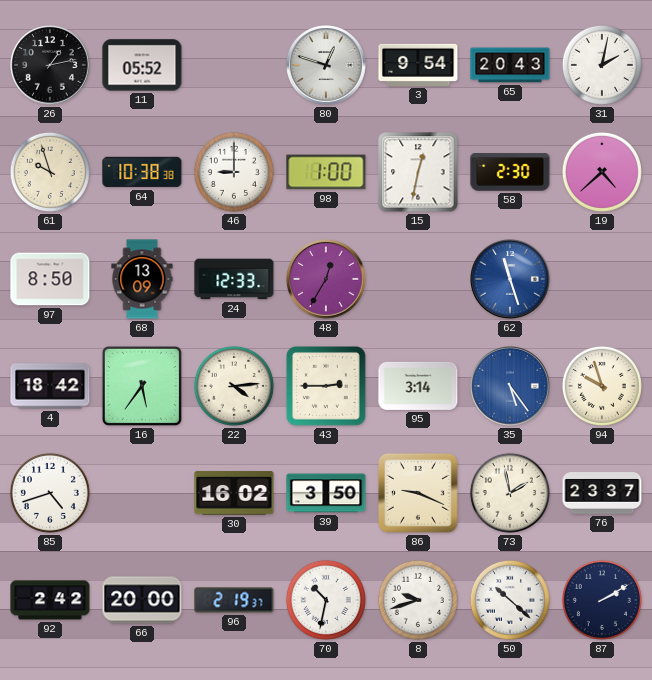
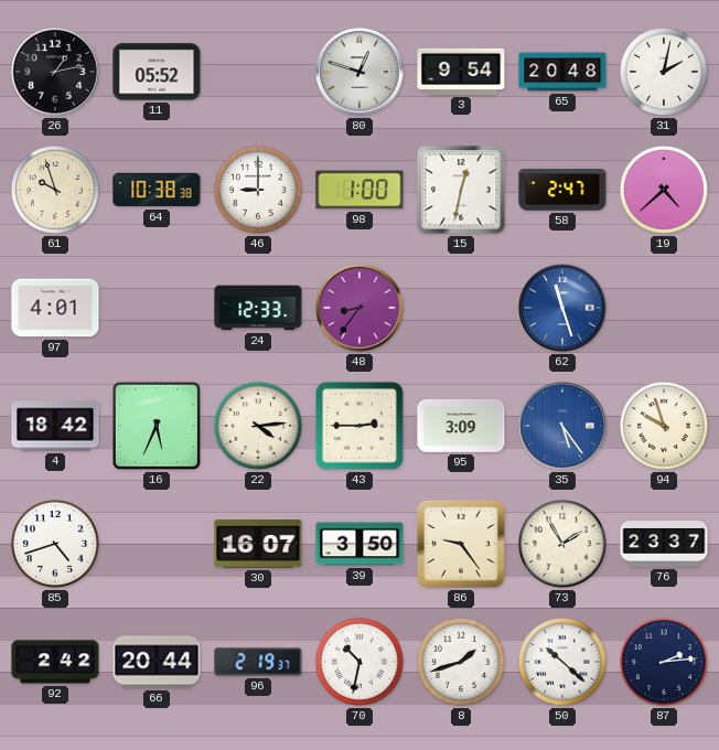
65: 20:43 -> 20:48
58: 2:30 -> 2:47
97: 8:50 -> 4:01
68: 13:09 -> none
48: 12:35 -> 8:36
16: 5:36 -> 5:34
95: 3:14 -> 3:09
30: 16:02 -> 16:07
86: 9:19 -> 9:24
73: 1:58 -> 1:55
66: 20:00 -> 20:44
8: 9:42 -> 1:42
87: 2:10 -> 2:14
